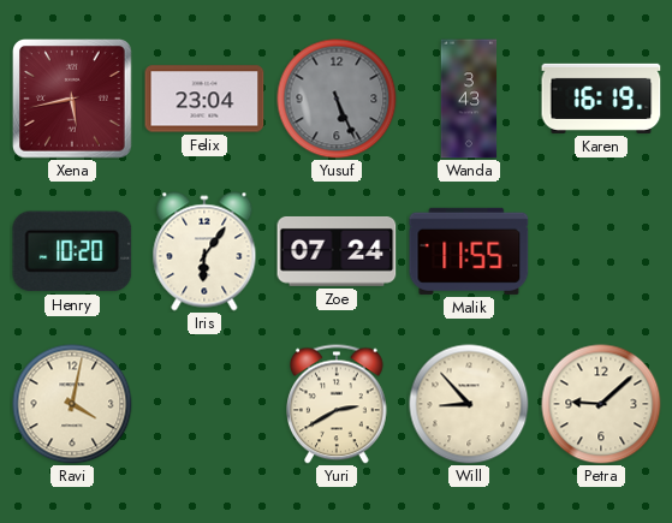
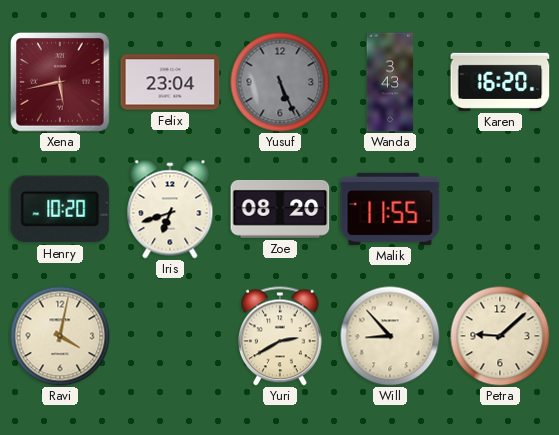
Karen: 16:19 -> 16:20
Iris: 6:06 -> 6:42
Zoe: 07:24 -> 08:20
